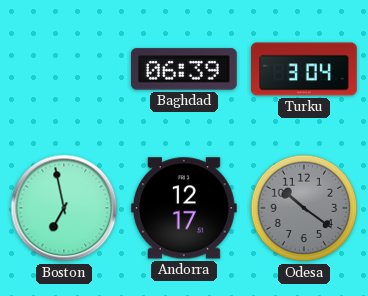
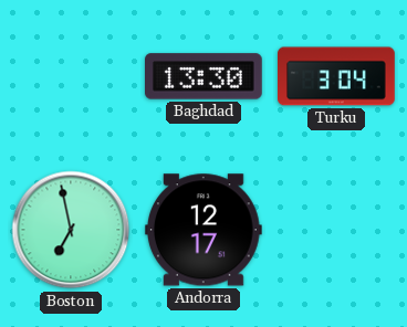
Baghdad: 06:39 -> 13:30
Odesa: 10:21 -> none
